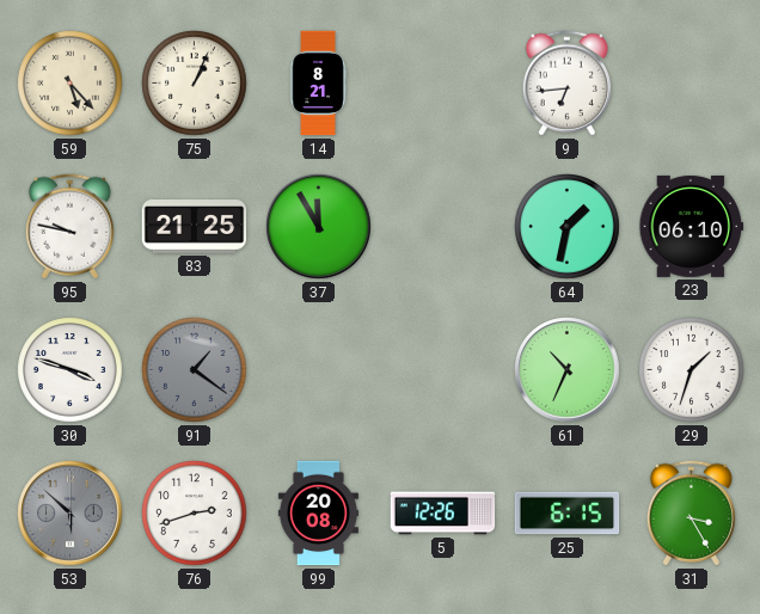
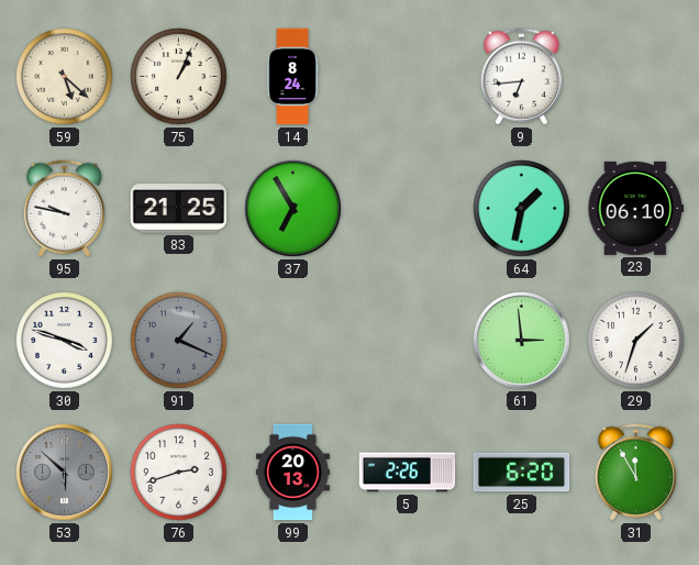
59: 5:23 -> 5:22
14: 8:21 -> 8:24
37: 11:55 -> 6:55
91: 1:21 -> 1:19
61: 10:34 -> 2:59
99: 20:08 -> 20:13
5: 12:26 -> 2:26
25: 6:15 -> 6:20
31: 3:25 -> 11:55
